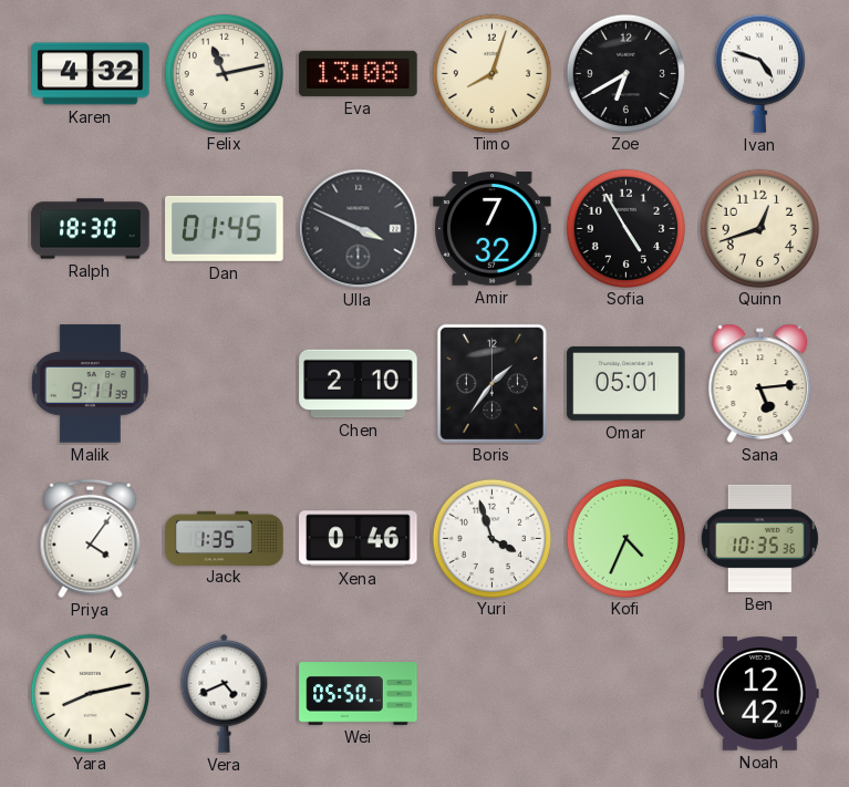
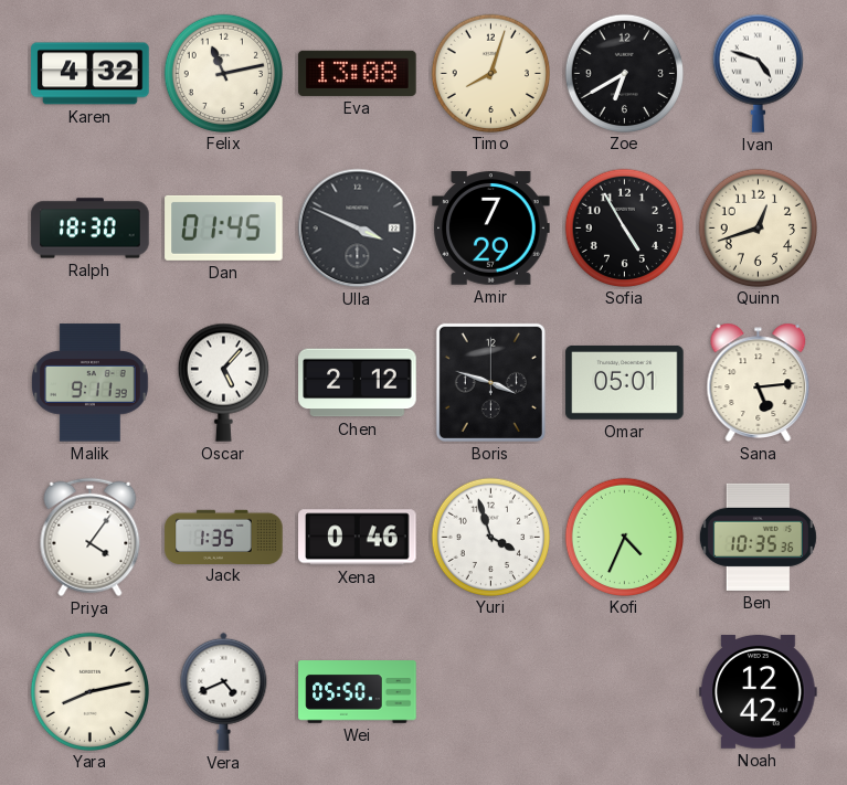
Amir: 7:32 -> 7:29
Oscar: none -> 5:07
Chen: 2:10 -> 2:12
Boris: 1:36 -> 3:48
